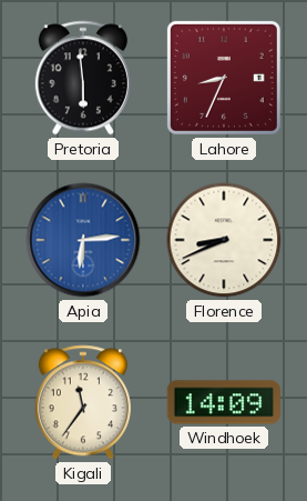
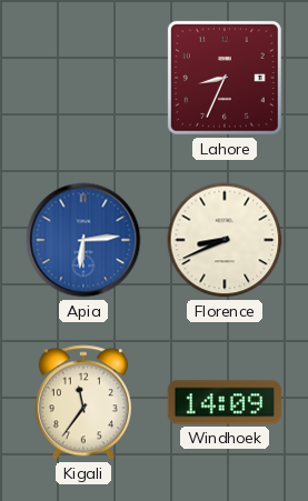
Pretoria: 5:59 -> none
